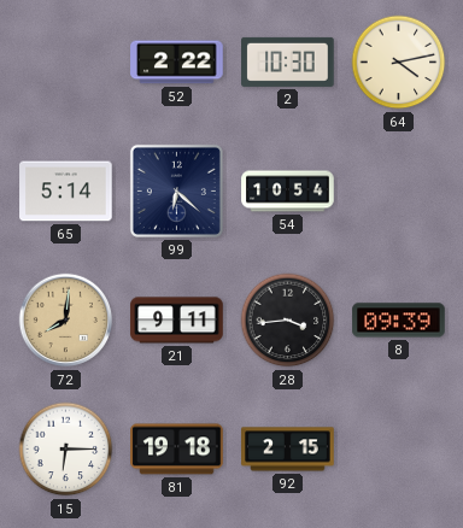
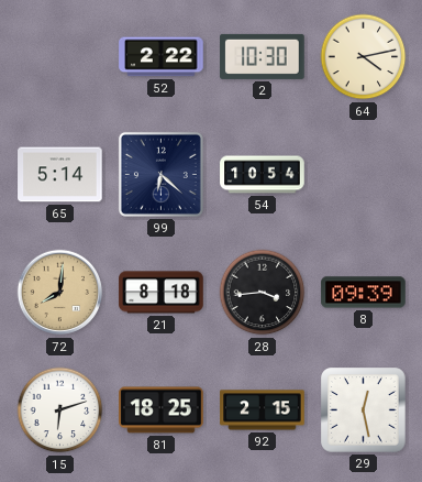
21: 9:11 -> 8:18
15: 6:15 -> 6:12
81: 19:18 -> 18:25
29: none -> 12:28
